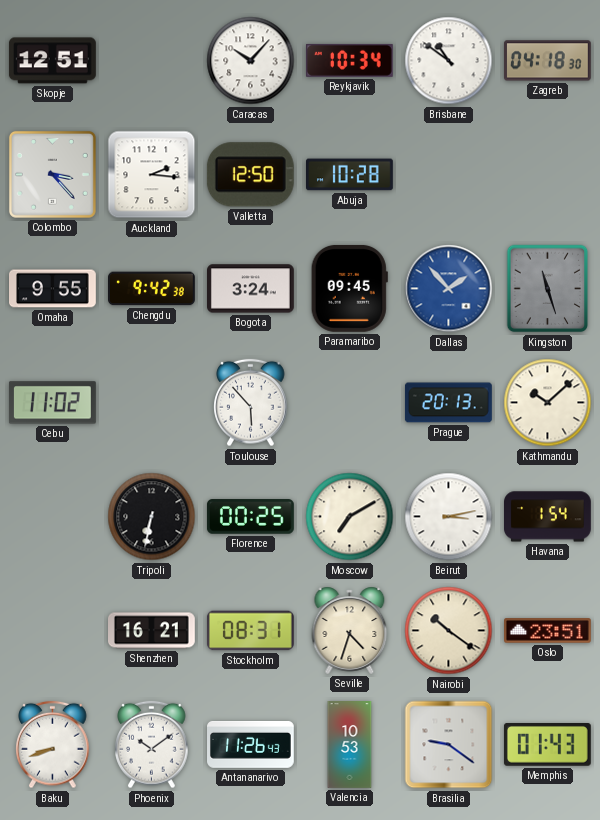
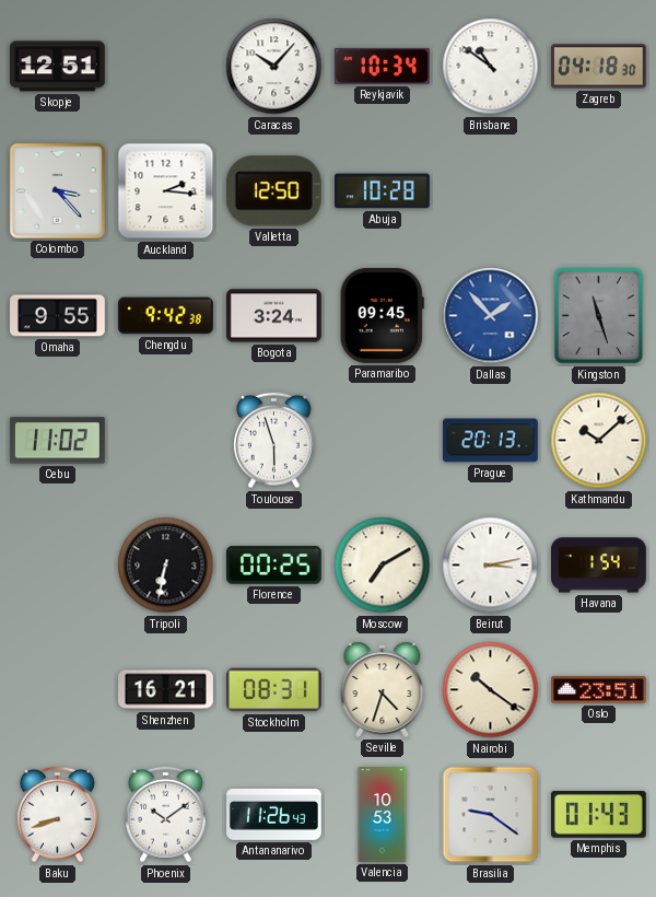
Toulouse: 5:53 -> 5:57
